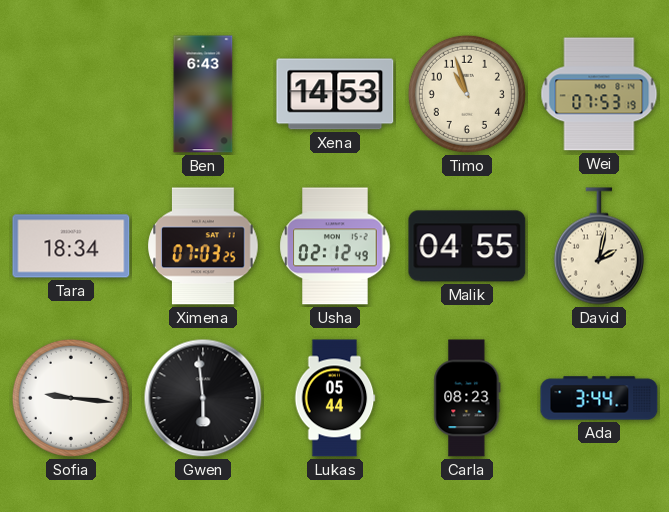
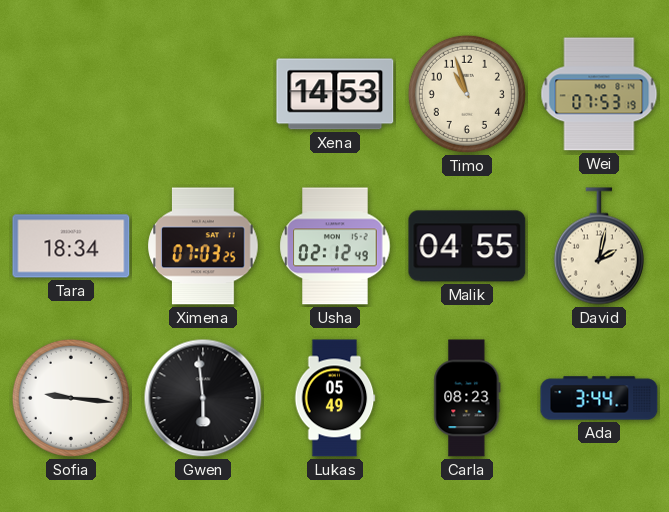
Ben: 6:43 -> none
Lukas: 05:44 -> 05:49
